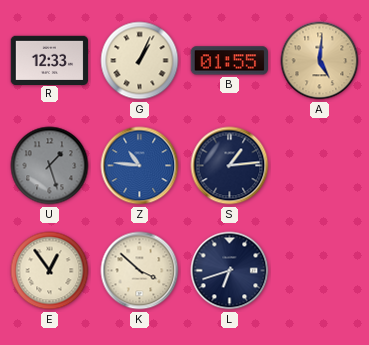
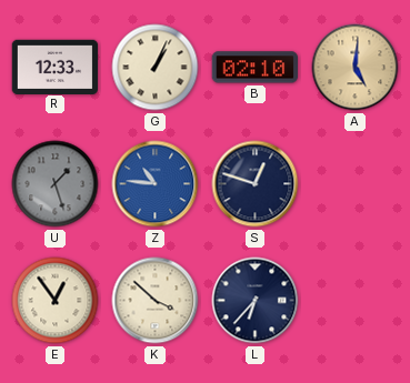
B: 01:55 -> 02:10
S: 1:14 -> 12:48
L: 6:42 -> 6:37
